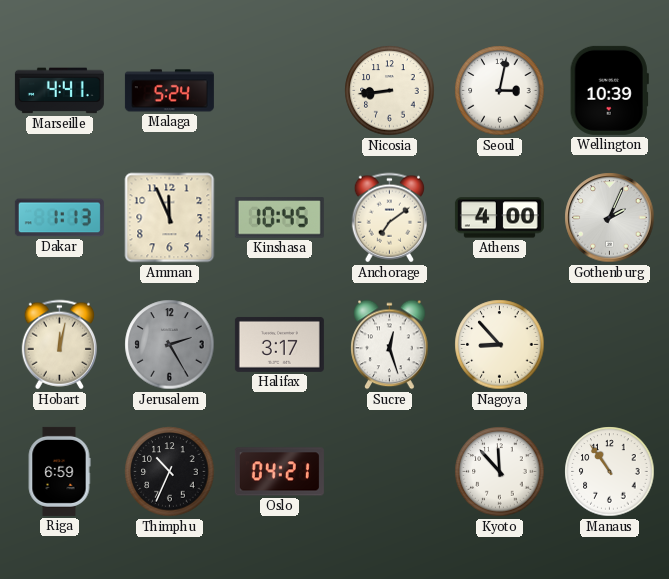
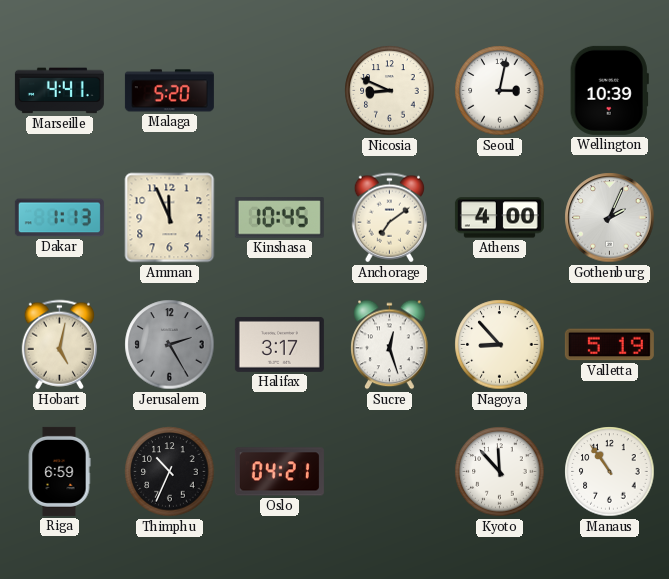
Malaga: 5:24 -> 5:20
Nicosia: 8:44 -> 8:49
Hobart: 12:02 -> 5:02
Valletta: none -> 5:19
